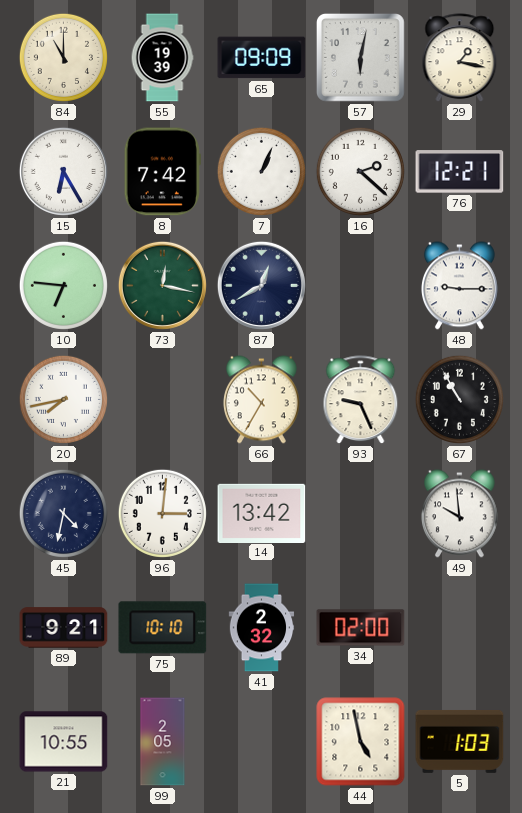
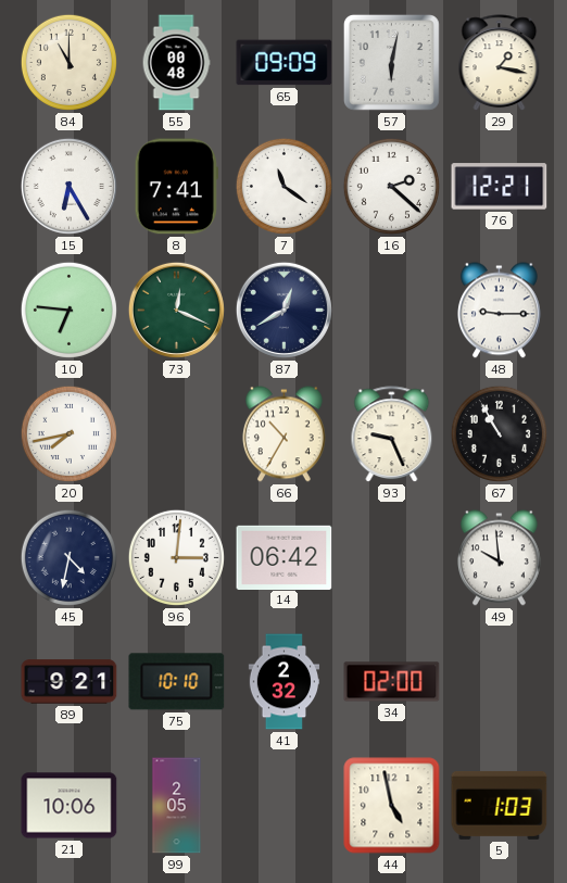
55: 19:39 -> 00:48
8: 7:42 -> 7:41
7: 1:04 -> 11:21
73: 12:17 -> 12:19
14: 13:42 -> 06:42
21: 10:55 -> 10:06
